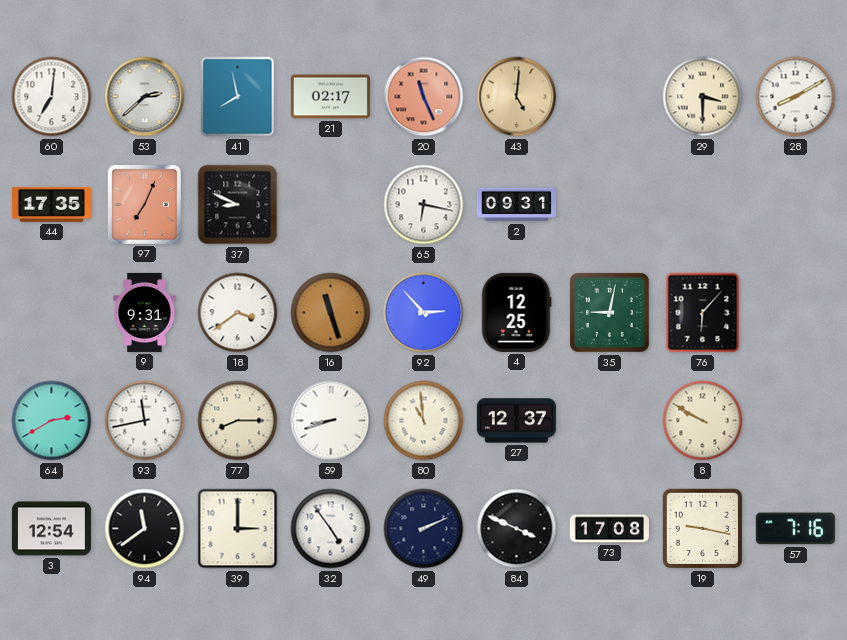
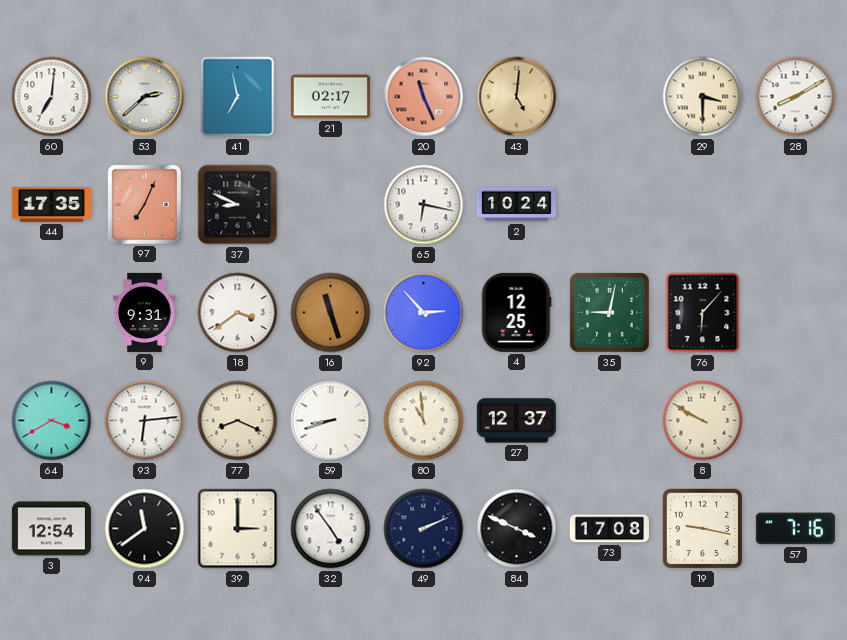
41: 7:58 -> 6:58
2: 09:31 -> 10:24
64: 2:40 -> 3:40
93: 11:43 -> 6:14
77: 8:15 -> 8:19
